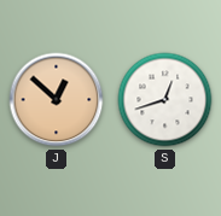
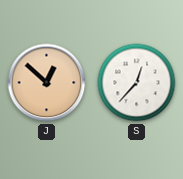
S: 12:42 -> 12:37
